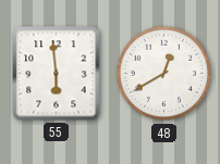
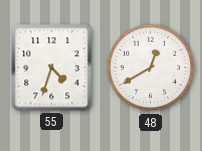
55: 5:59 -> 4:33
